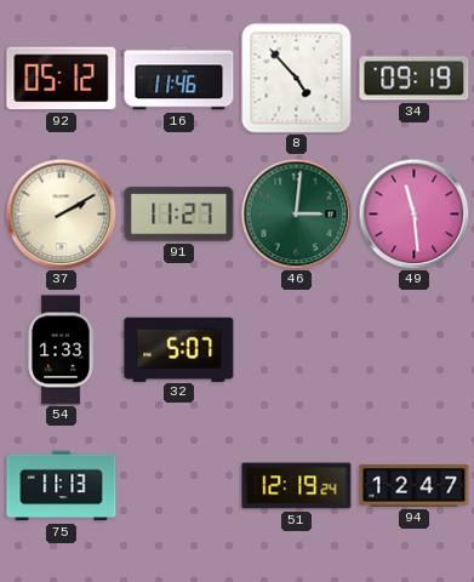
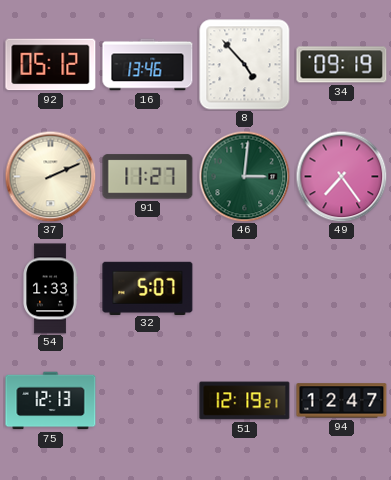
16: 11:46 -> 13:46
37: 2:10 -> 2:11
49: 11:29 -> 7:24
75: 11:13 -> 12:13
51: 12:19:24 -> 12:19:21
